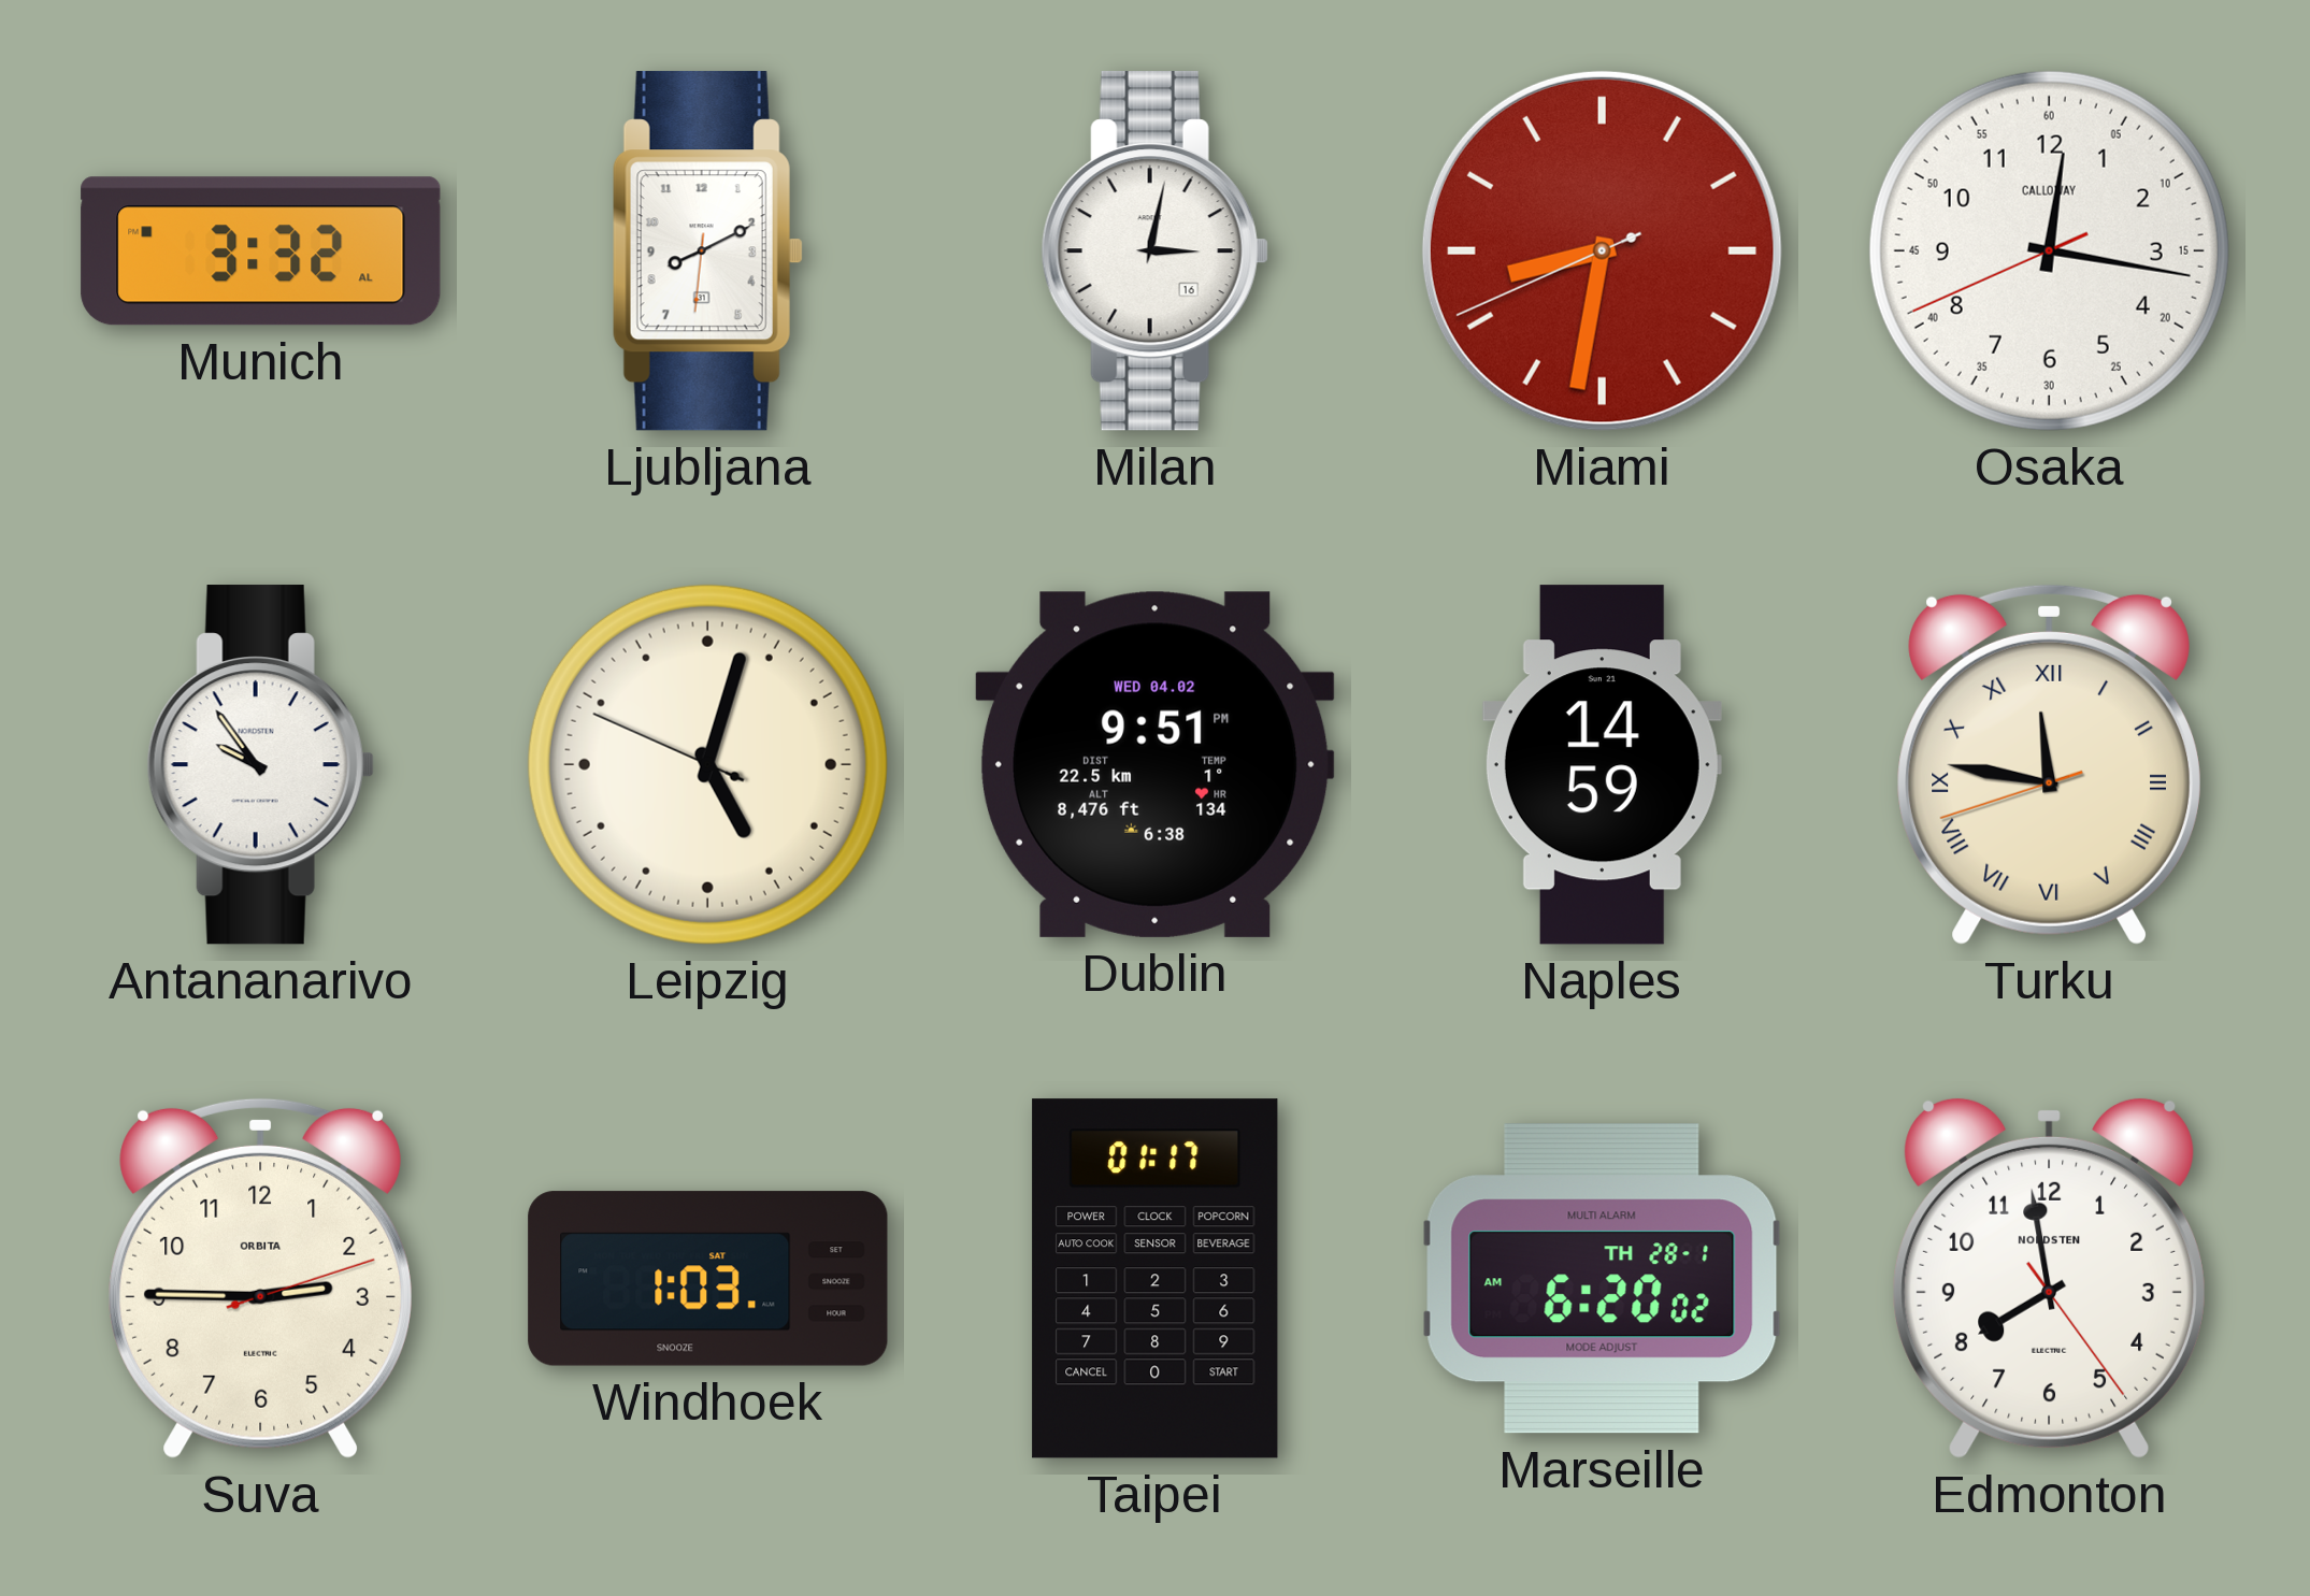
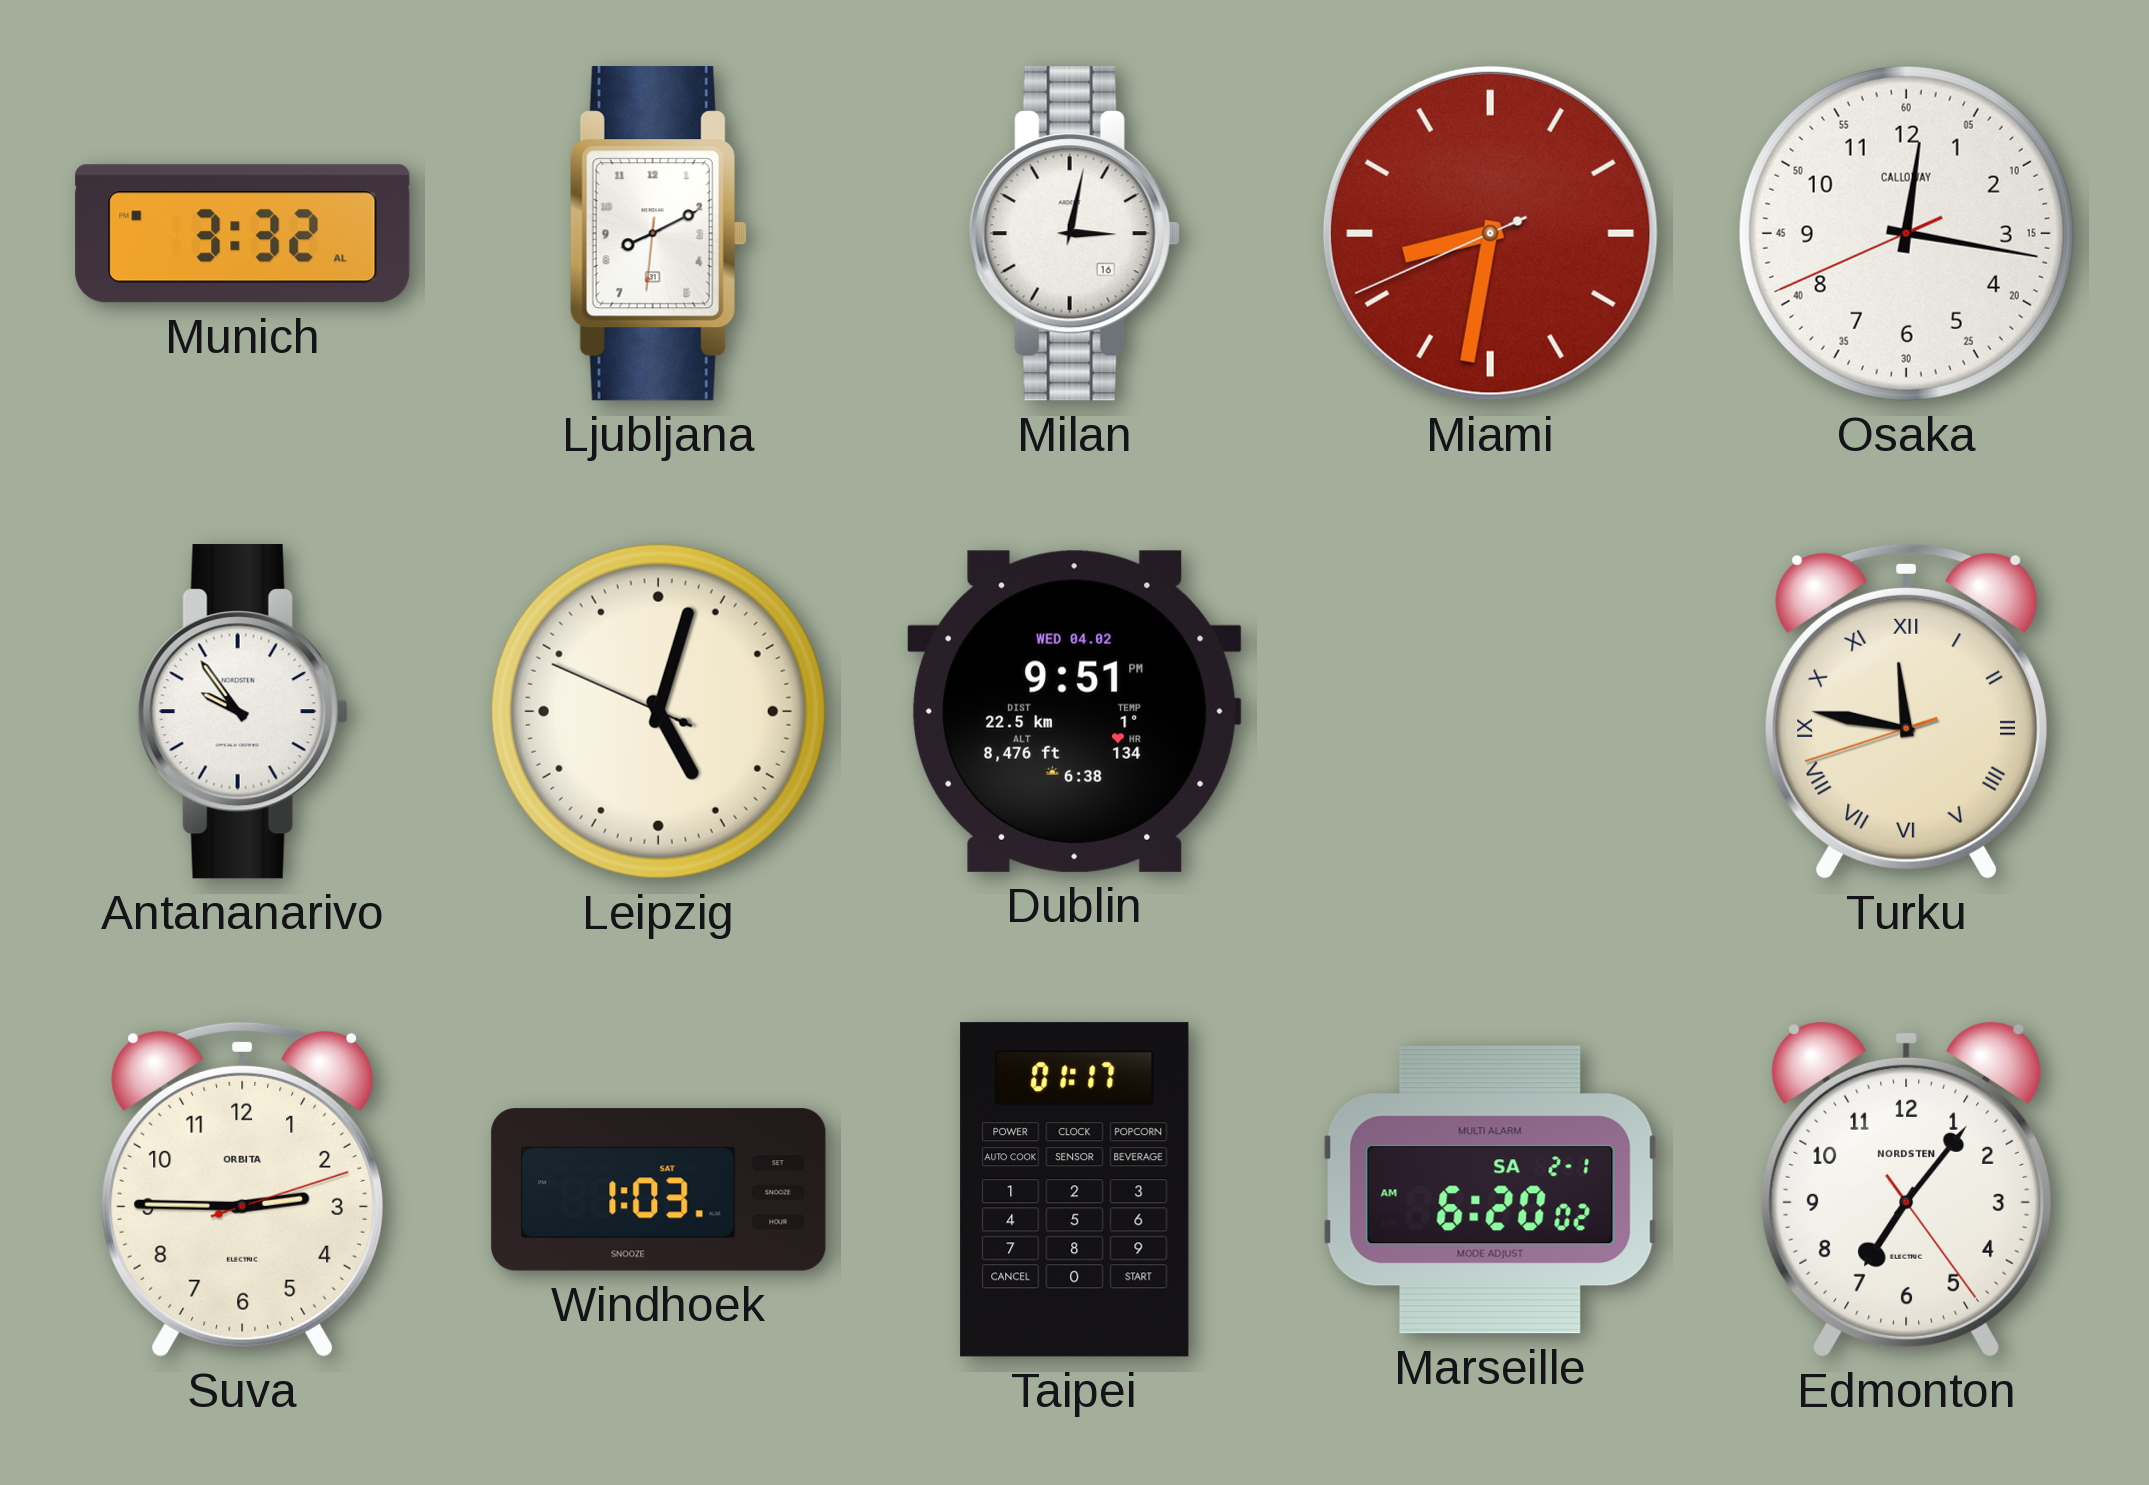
Naples: 14:59 -> none
Marseille date: TH 28-1 -> SA 2-1
Edmonton: 7:58 -> 7:06
